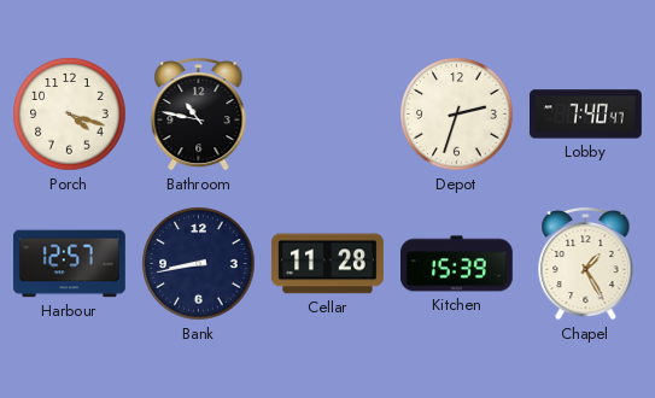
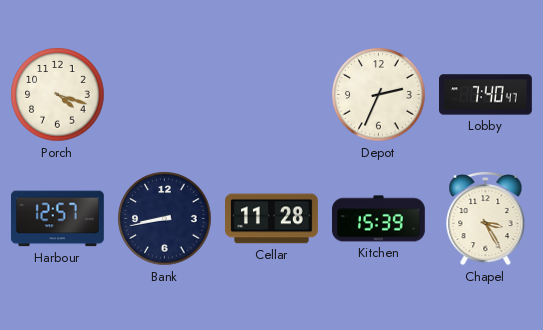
Bathroom: 10:47 -> none
Depot: 2:33 -> 2:34
Chapel: 1:25 -> 3:25
